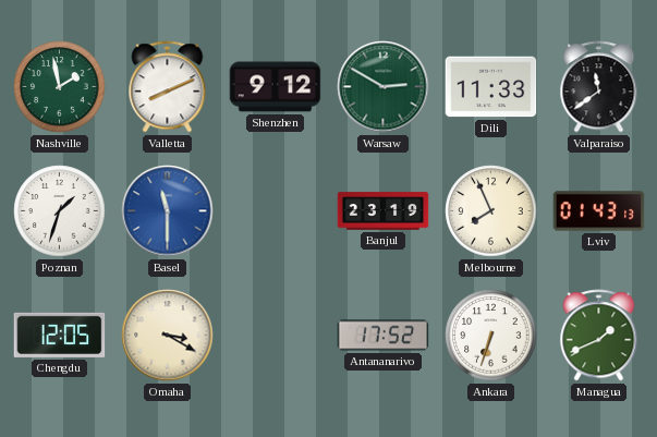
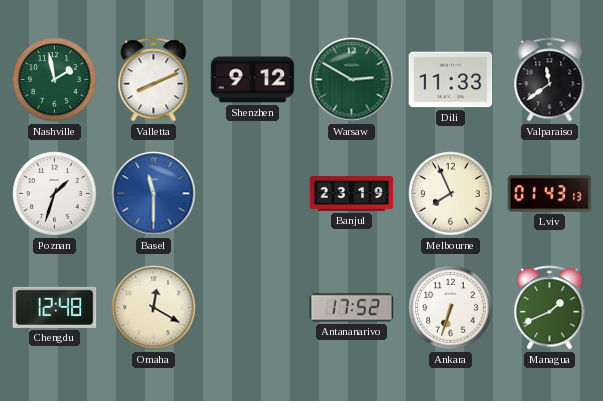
Chengdu: 12:05 -> 12:48
Omaha: 3:20 -> 12:20
